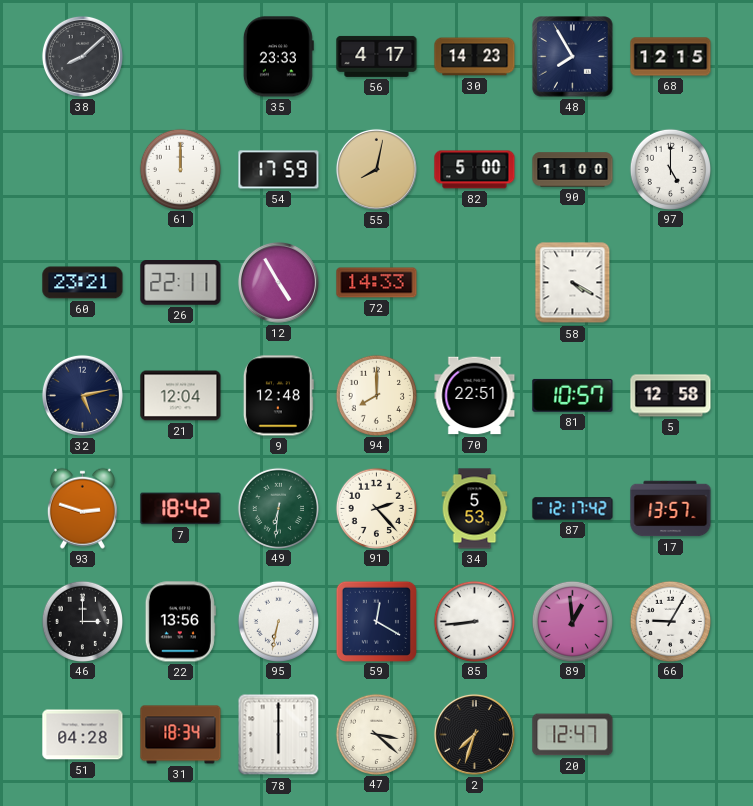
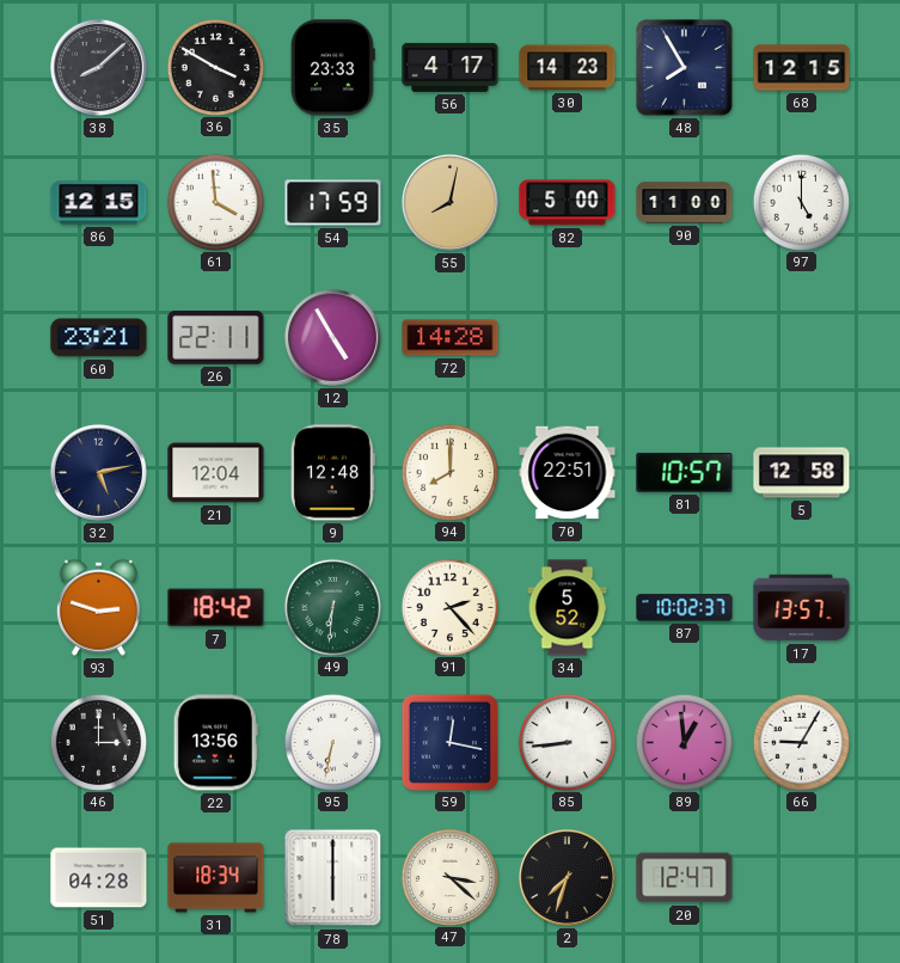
36: none -> 3:50
86: none -> 12:15
61: 12:00 -> 3:59
72: 14:33 -> 14:28
58: 4:20 -> none
34: 5:53 -> 5:52
87: 12:17 -> 10:02
59: 12:20 -> 12:17
